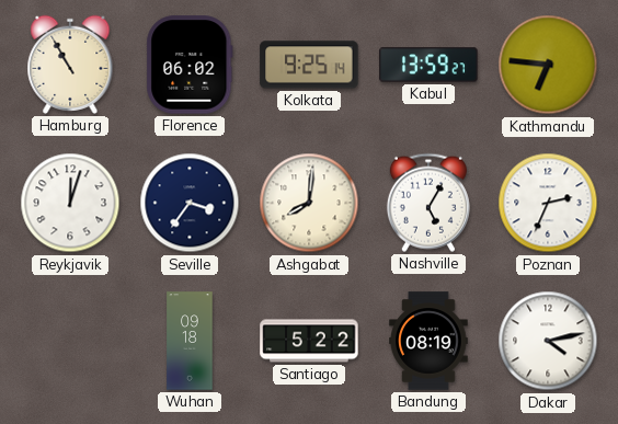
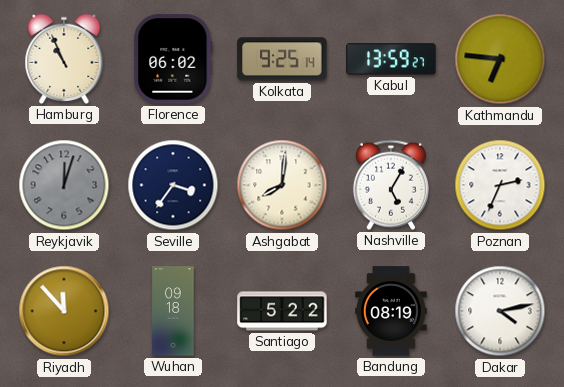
Hamburg: 10:55 -> 10:56
Reykjavik dial: white -> grey
Riyadh: none -> 11:53
